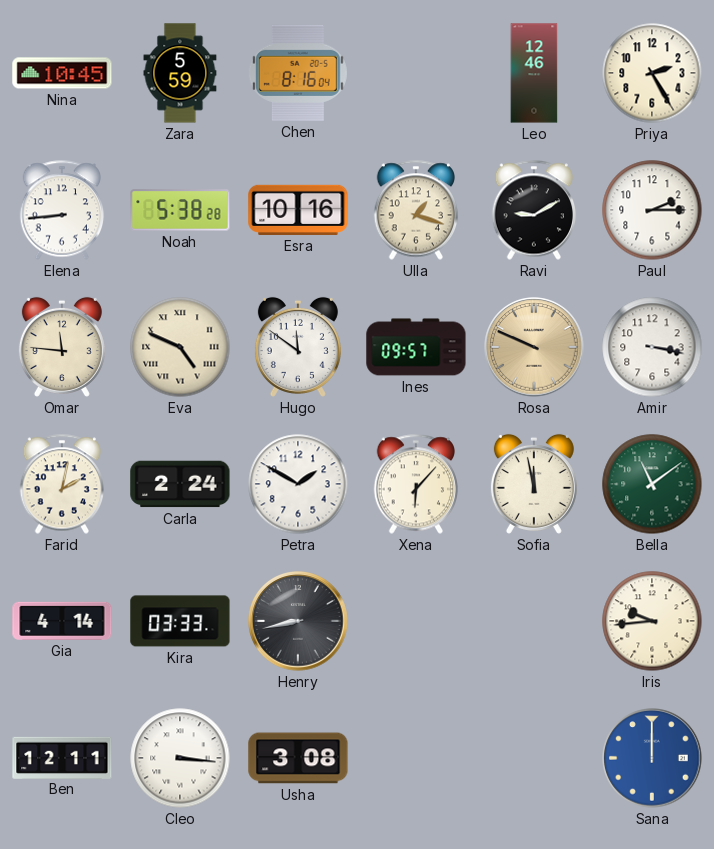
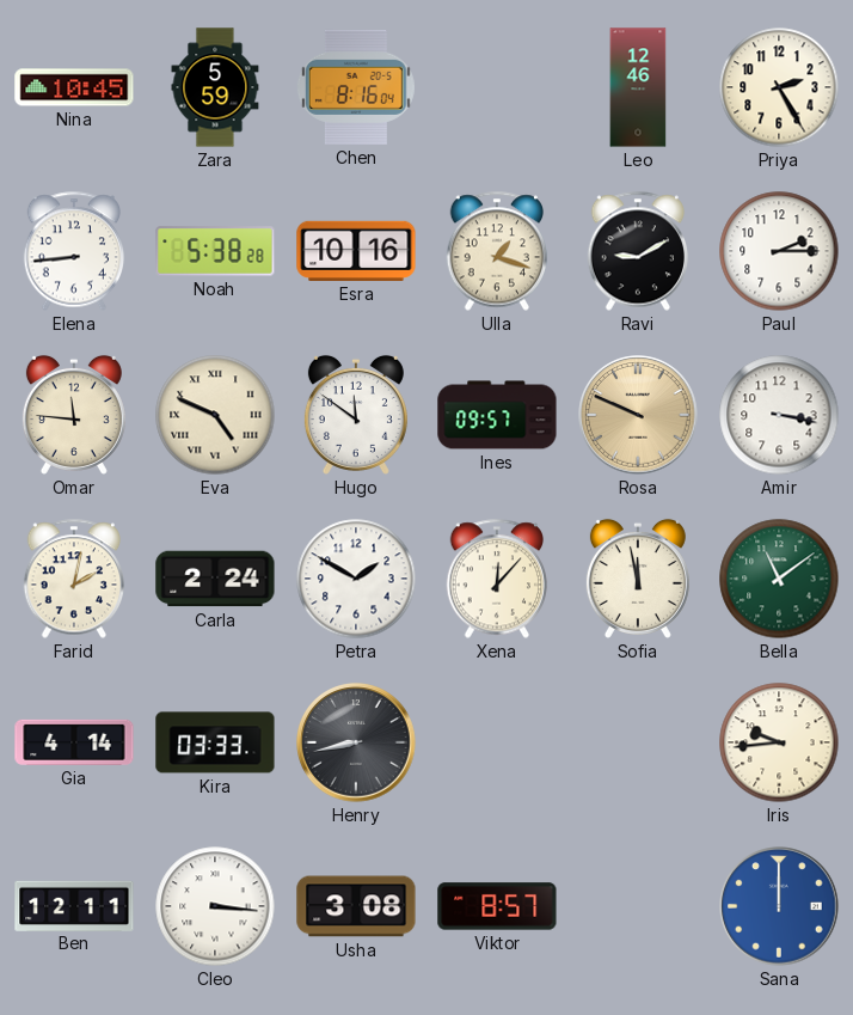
Xena: 6:07 -> 12:07
Viktor: none -> 8:57
